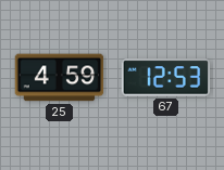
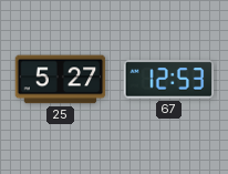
25: 4:59 -> 5:27
